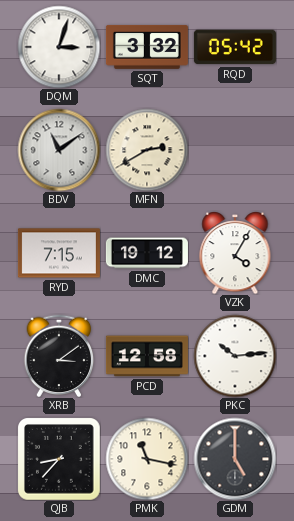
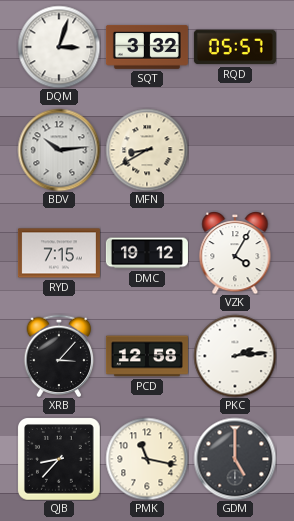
RQD: 05:42 -> 05:57
BDV: 11:09 -> 10:14
MFN: 2:40 -> 8:40
XRB: 3:09 -> 3:07
PKC: 10:14 -> 2:14
